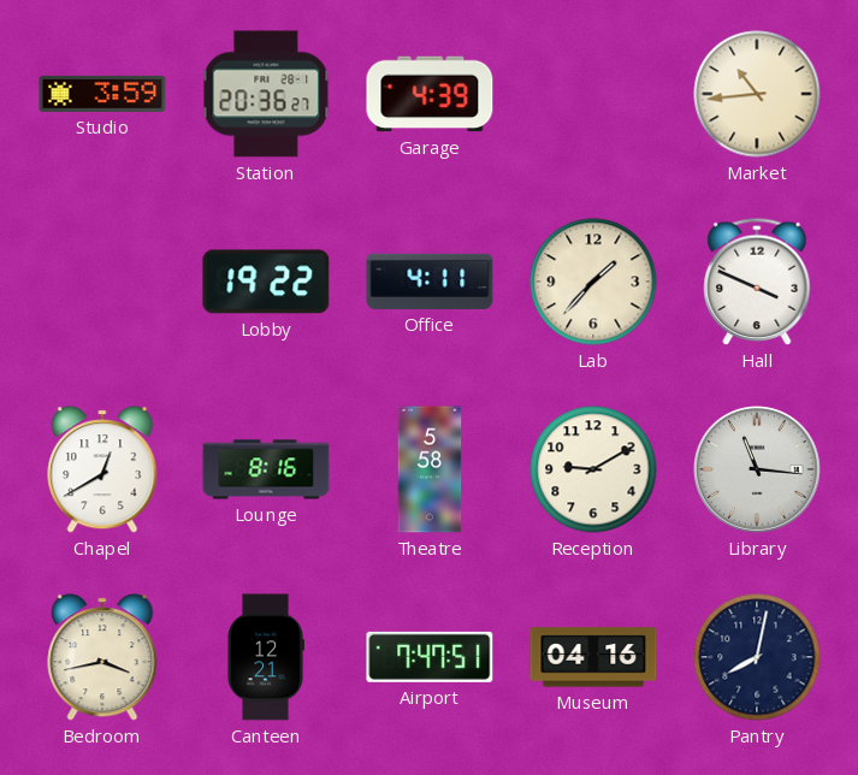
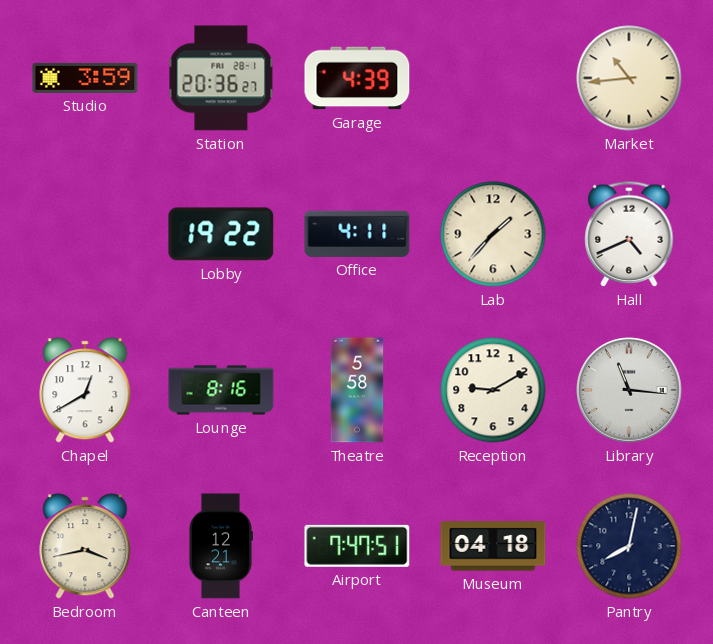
Hall: 3:49 -> 4:41
Museum: 04:16 -> 04:18
